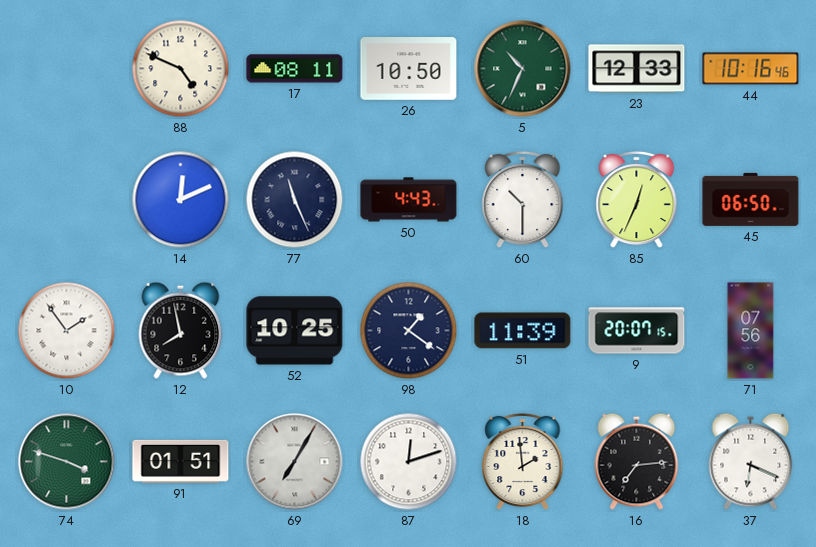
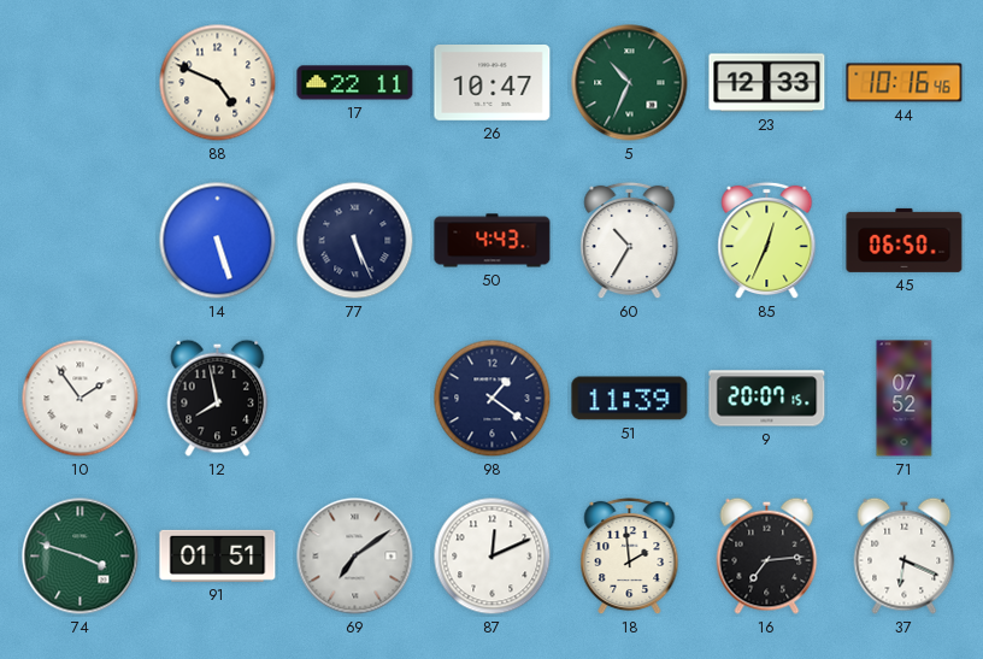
17: 08:11 -> 22:11
26: 10:50 -> 10:47
14: 12:11 -> 5:27
77: 11:26 -> 5:26
60: 10:30 -> 10:35
52: 10:25 -> none
71: 07:56 -> 07:52
69: 7:05 -> 7:09
87: 12:12 -> 12:11
